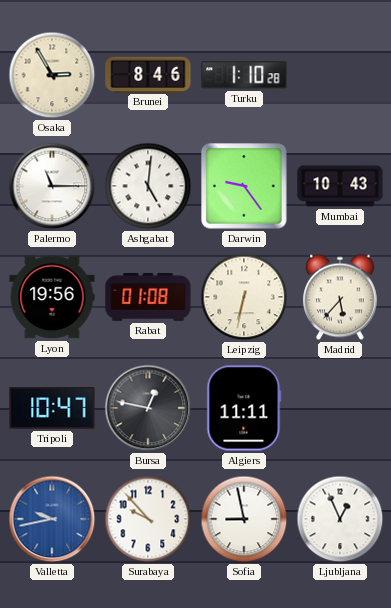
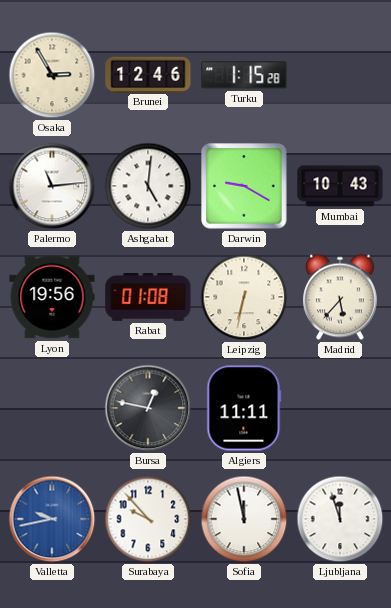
Brunei: 8:46 -> 12:46
Turku: 1:10 -> 1:15
Palermo: 11:15 -> 11:14
Darwin: 9:24 -> 9:20
Tripoli: 10:47 -> none
Sofia: 8:58 -> 11:58
Ljubljana: 12:56 -> 11:57
